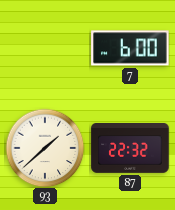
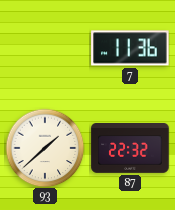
7: 6:00 -> 11:36
